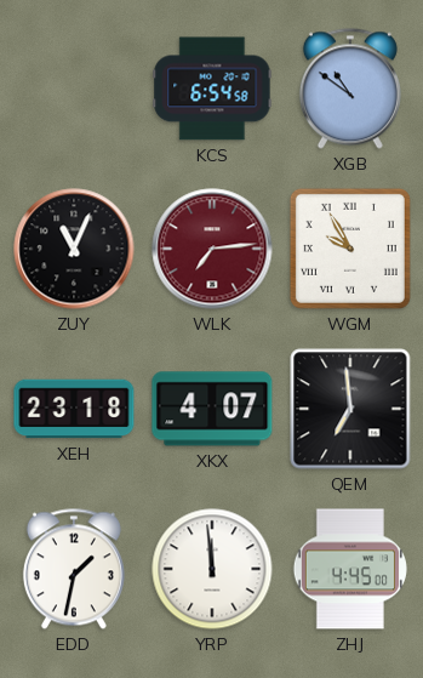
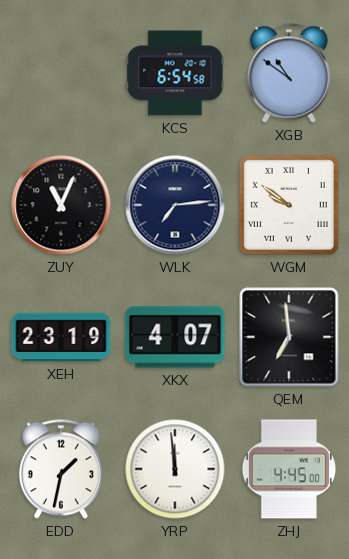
WLK dial: burgundy -> navy
WGM: 9:55 -> 9:51
XEH: 23:18 -> 23:19
